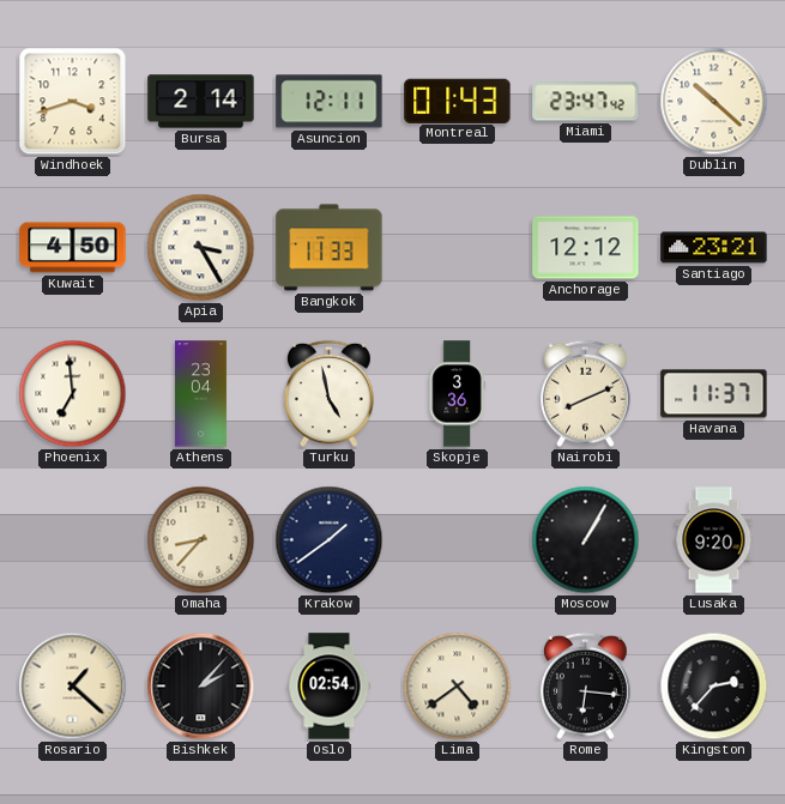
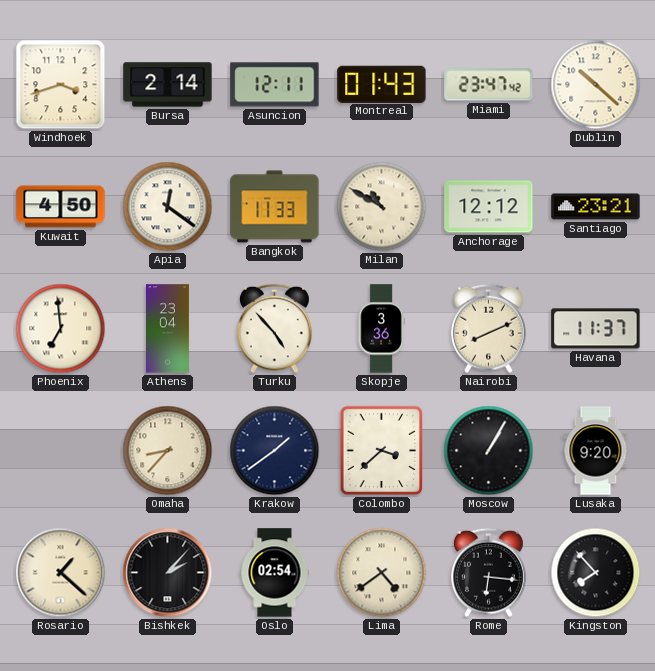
Apia: 3:25 -> 12:21
Milan: none -> 10:50
Turku: 4:58 -> 4:53
Colombo: none -> 3:38
Kingston: 2:37 -> 7:53
